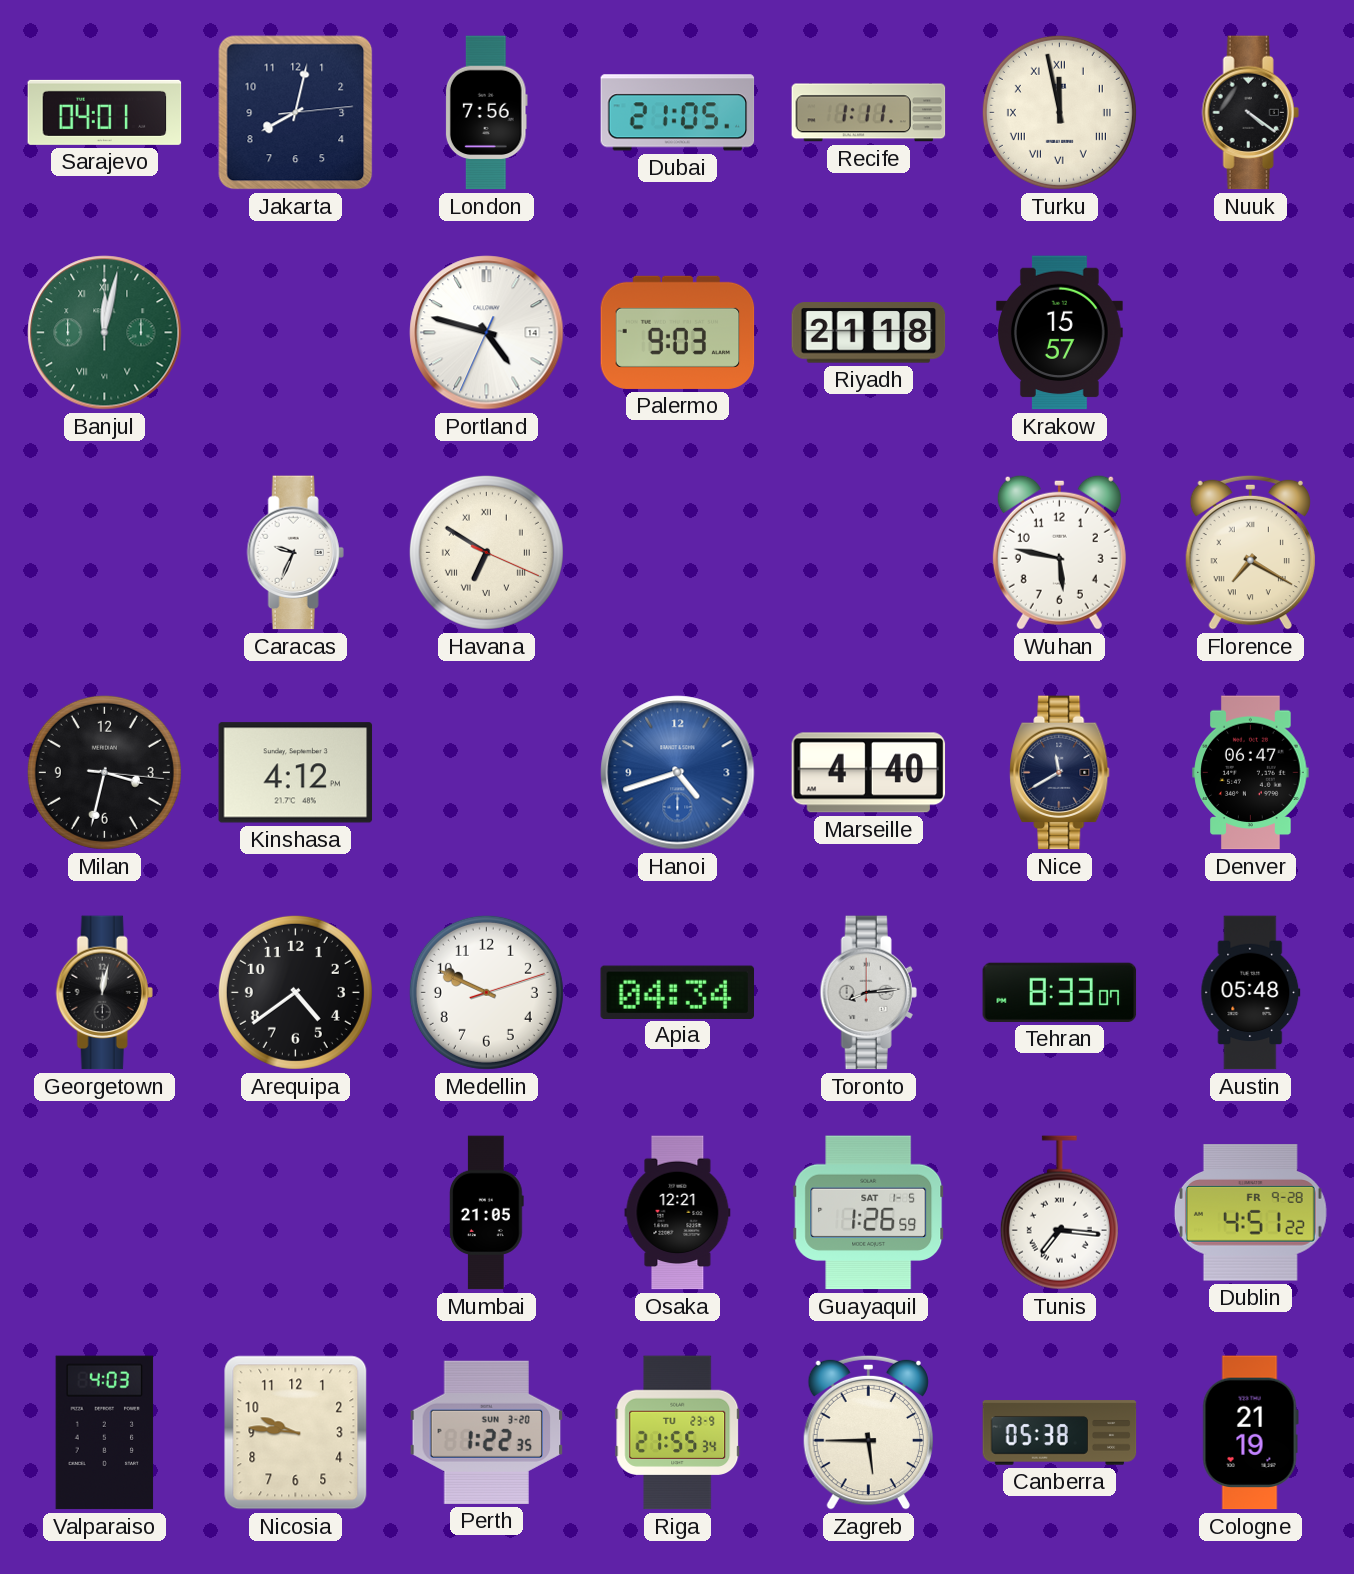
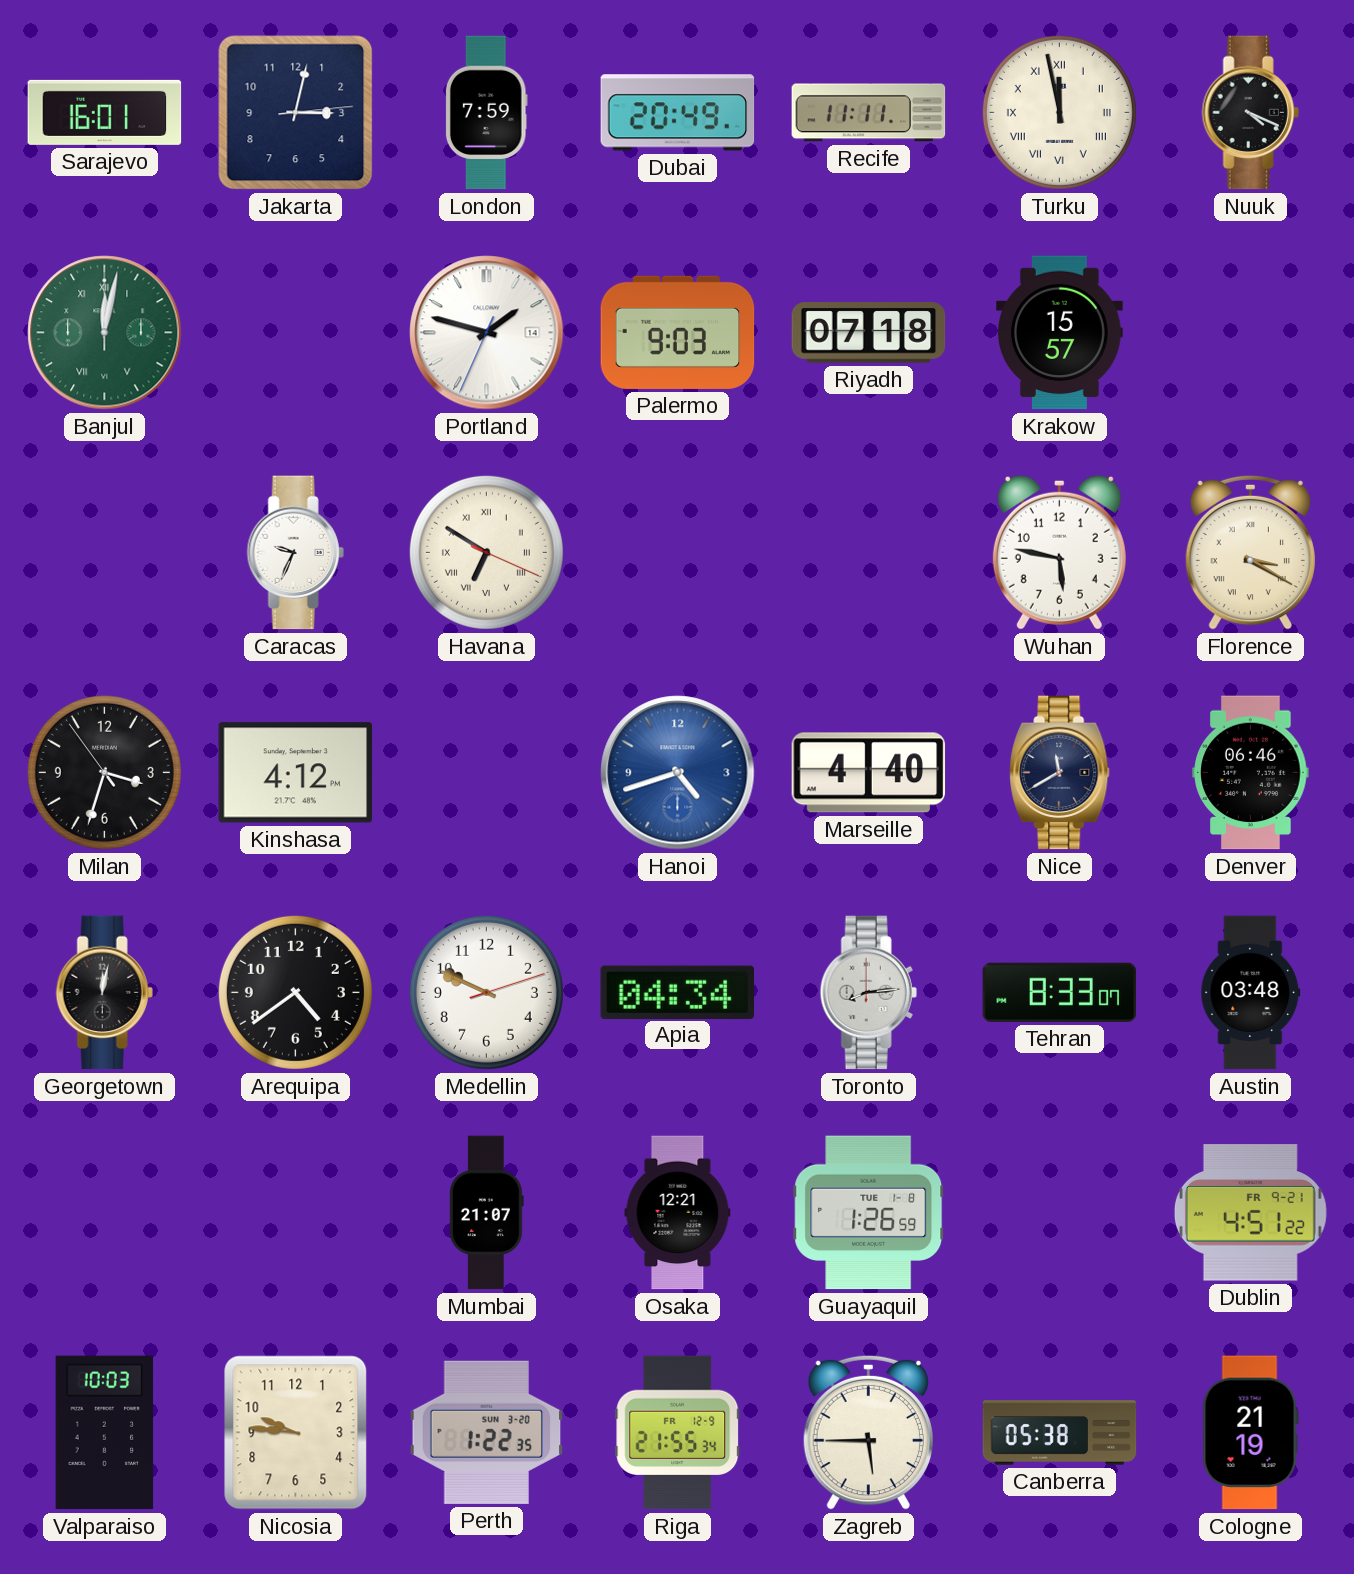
Sarajevo: 04:01 -> 16:01
Jakarta: 8:02 -> 3:02
London: 7:56 -> 7:59
Dubai: 21:05 -> 20:49
Recife: 1:11 -> 11:11
Nuuk: 4:21 -> 4:19
Portland: 4:47 -> 1:47
Riyadh: 21:18 -> 07:18
Florence: 7:20 -> 3:20
Milan: 3:32:16 -> 3:32:54
Denver: 06:47 -> 06:46
Austin: 05:48 -> 03:48
Mumbai: 21:05 -> 21:07
Guayaquil date: SAT 1-5 -> TUE 1-8
Tunis: 7:16 -> none
Dublin date: FR 9-28 -> FR 9-21
Valparaiso: 4:03 -> 10:03
Riga date: TU 23-9 -> FR 12-9
